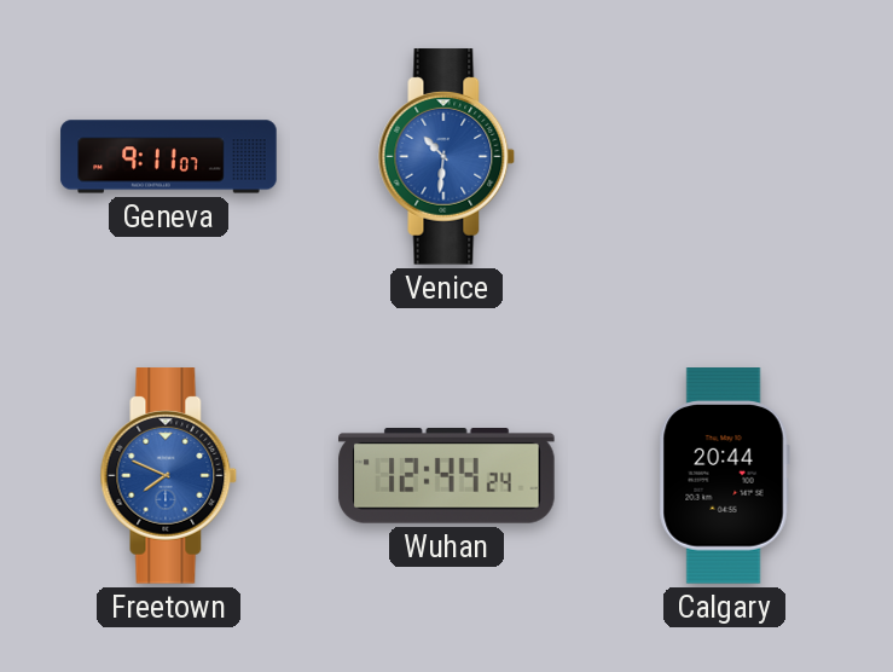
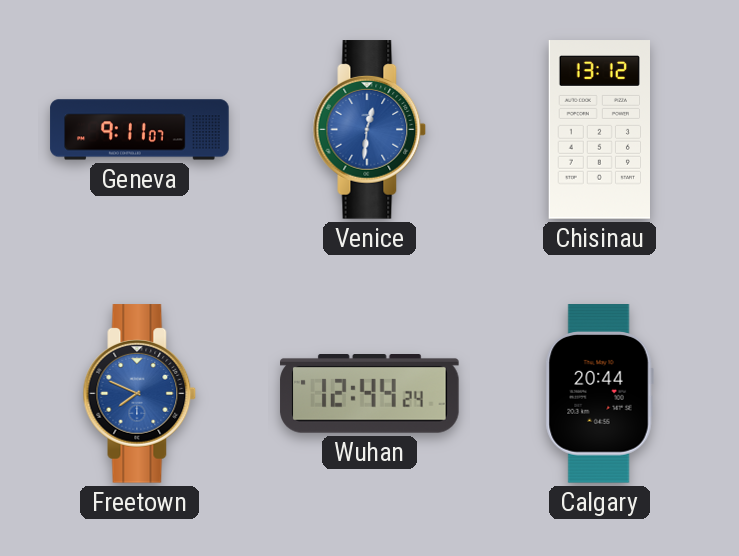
Venice: 10:31 -> 12:31
Chisinau: none -> 13:12
